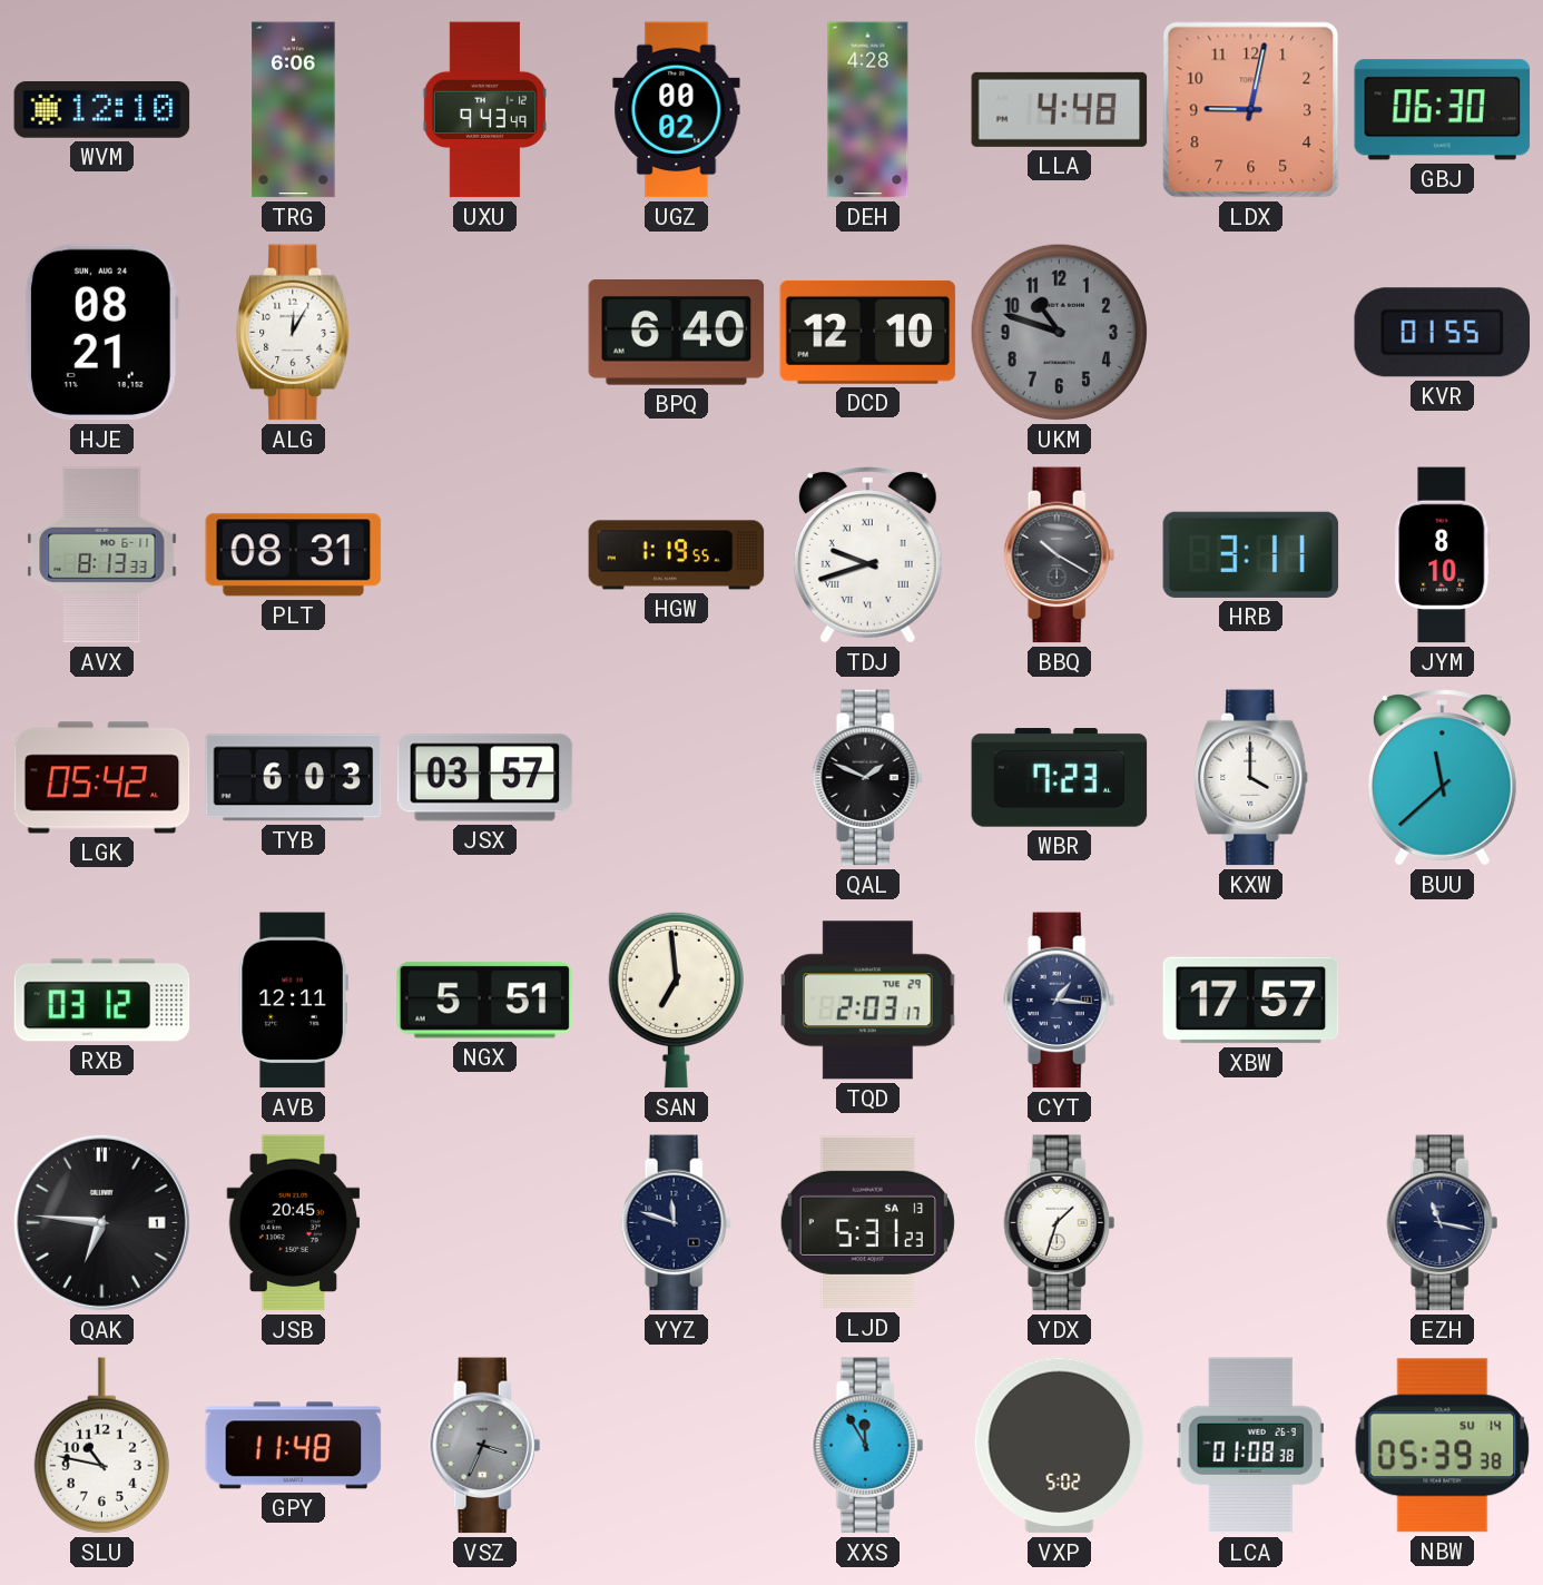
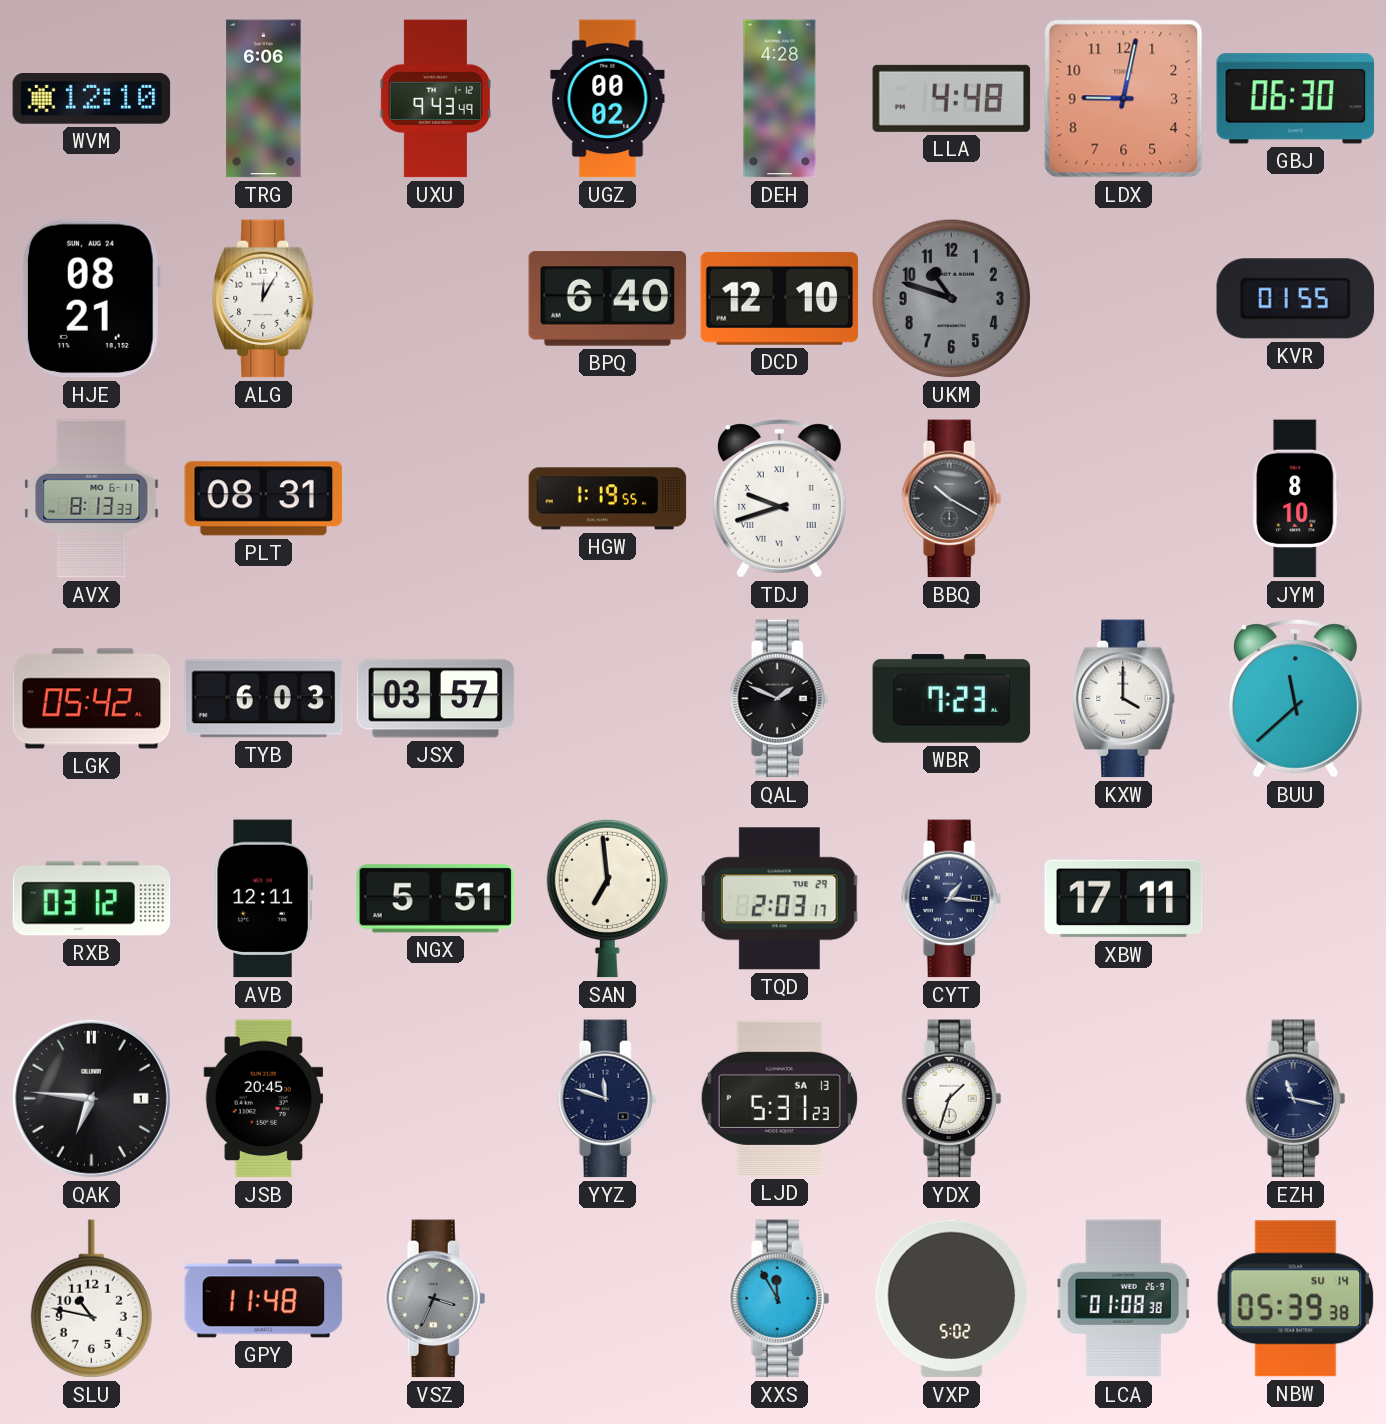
HRB: 3:11 -> none
XBW: 17:57 -> 17:11
